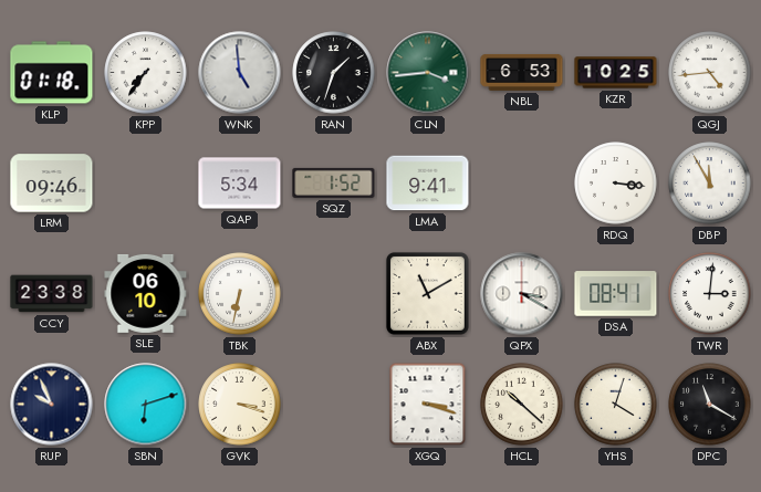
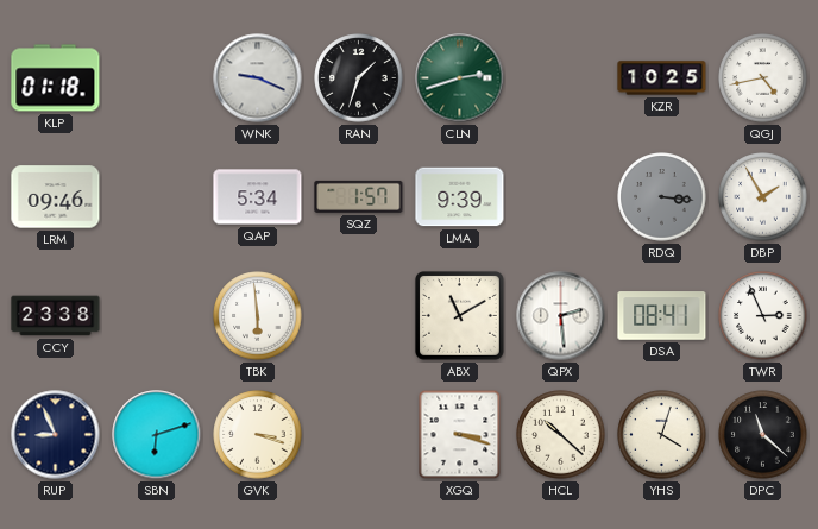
KPP: 7:36 -> none
WNK: 4:59 -> 9:19
CLN: 3:44 -> 2:42
NBL: 6:53 -> none
QGJ: 4:44 -> 4:43
SQZ: 1:52 -> 1:57
LMA: 9:41 -> 9:39
RDQ dial: white -> grey
DBP: 11:55 -> 1:55
SLE: 06:10 -> none
TBK: 6:32 -> 5:59
QPX: 3:20 -> 2:29
TWR: 3:01 -> 2:56
RUP: 9:56 -> 8:56
DPC: 11:20 -> 11:22
